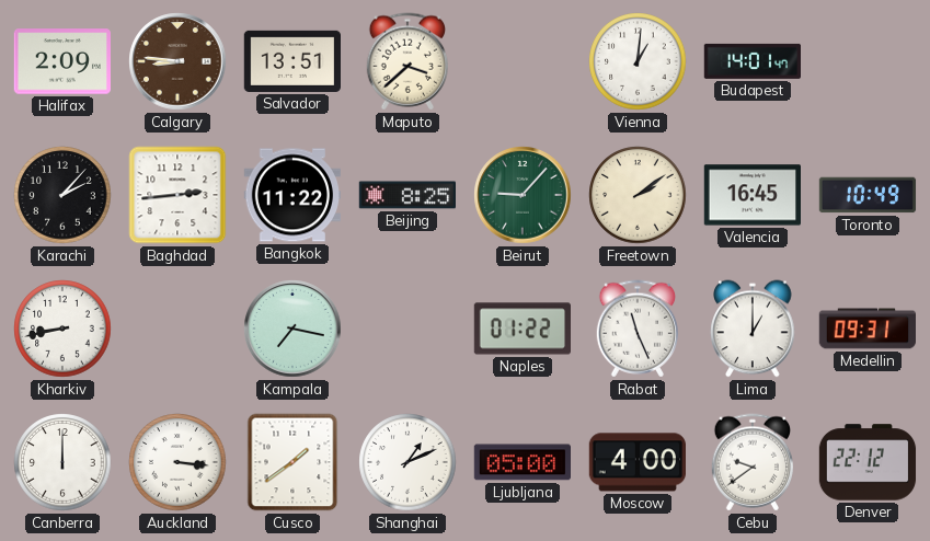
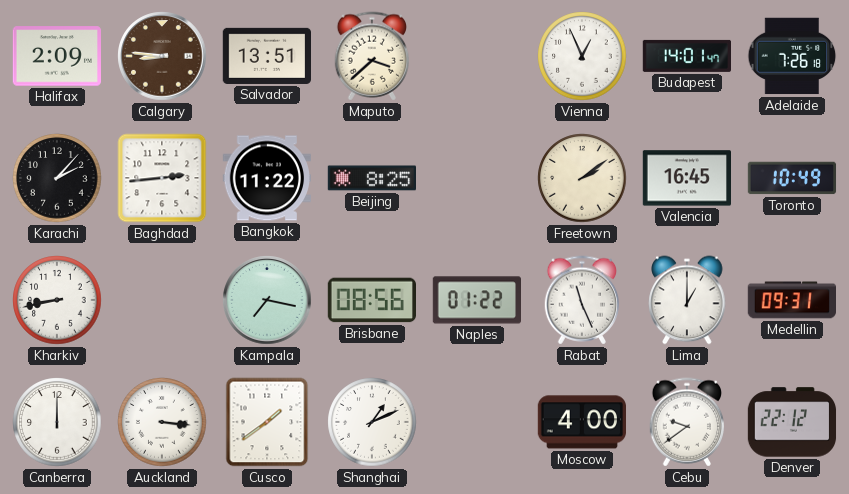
Vienna: 1:01 -> 12:56
Adelaide: none -> 7:26
Beirut: 9:07 -> none
Brisbane: none -> 08:56
Ljubljana: 05:00 -> none
